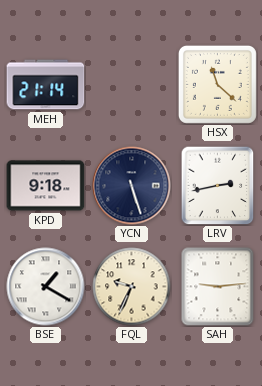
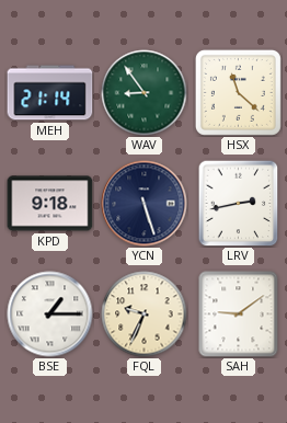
WAV: none -> 8:54
BSE: 1:20 -> 1:15
SAH: 9:14 -> 9:09
